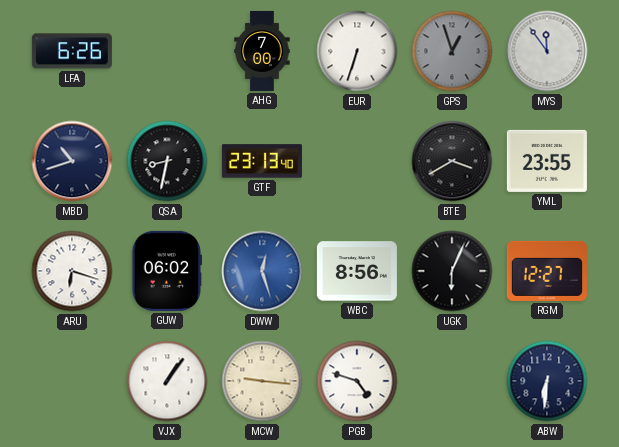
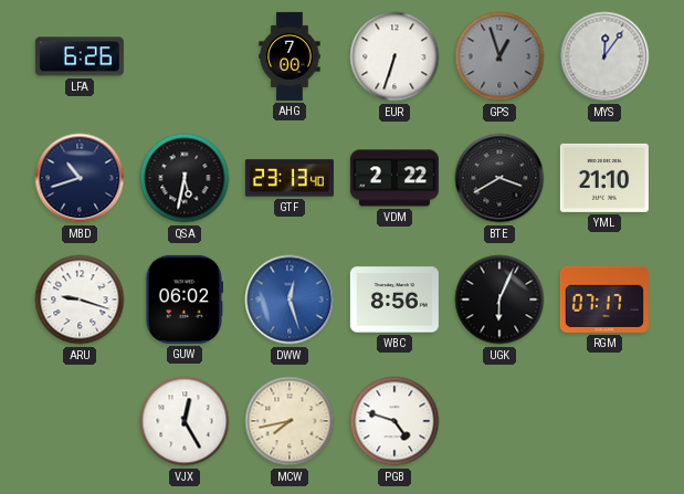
MYS: 11:54 -> 12:06
QSA: 8:32 -> 5:32
VDM: none -> 2:22
YML: 23:55 -> 21:10
ARU: 6:18 -> 9:18
RGM: 12:27 -> 07:17
VJX: 1:06 -> 12:25
MCW: 9:16 -> 7:43
ABW: 6:31 -> none
